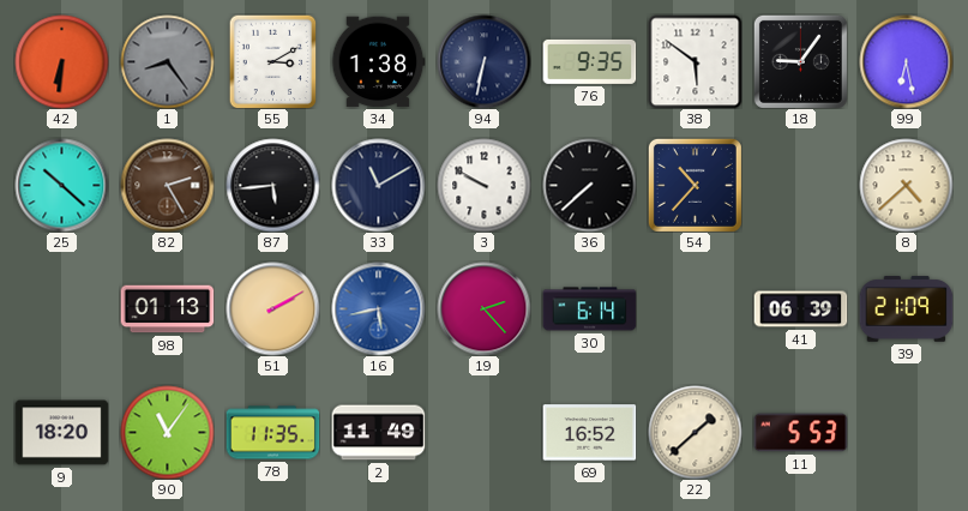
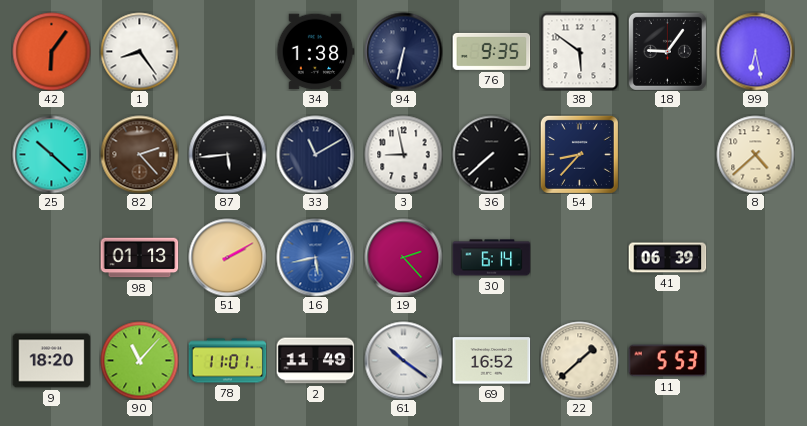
42: 6:31 -> 6:06
1 dial: grey -> white
55: 3:10 -> none
82: 2:25 -> 2:23
3: 9:50 -> 8:58
54: 10:37 -> 8:37
39: 21:09 -> none
90: 11:06 -> 11:07
78: 11:35 -> 11:01
61: none -> 10:21
